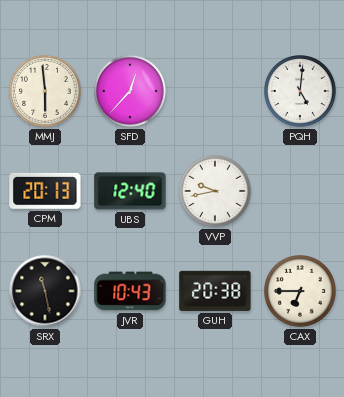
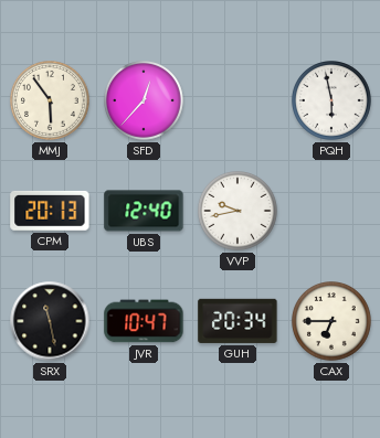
MMJ: 5:59 -> 5:54
PQH: 5:01 -> 5:58
JVR: 10:43 -> 10:47
GUH: 20:38 -> 20:34
